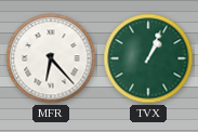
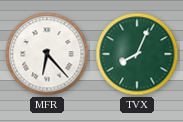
TVX: 1:04 -> 8:04
